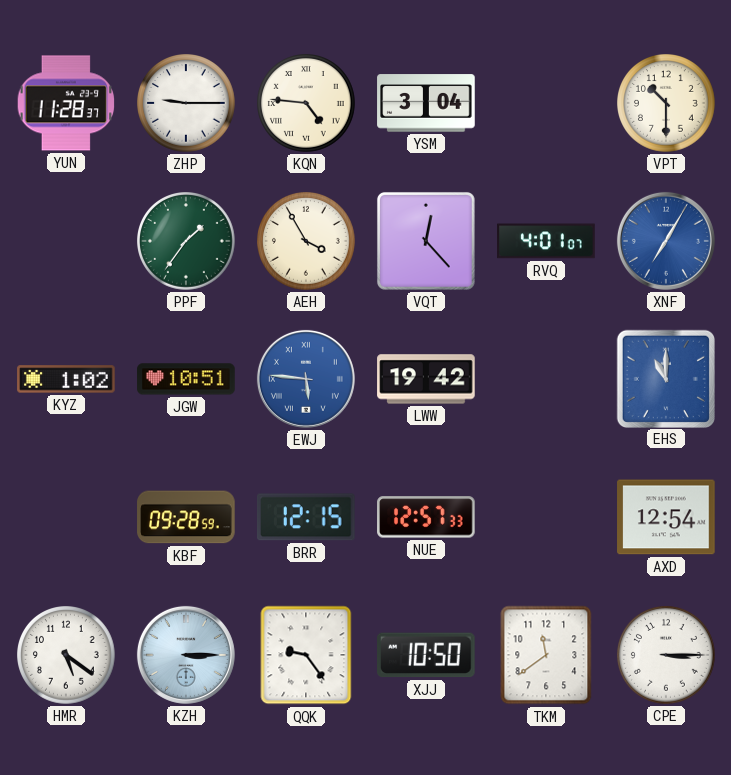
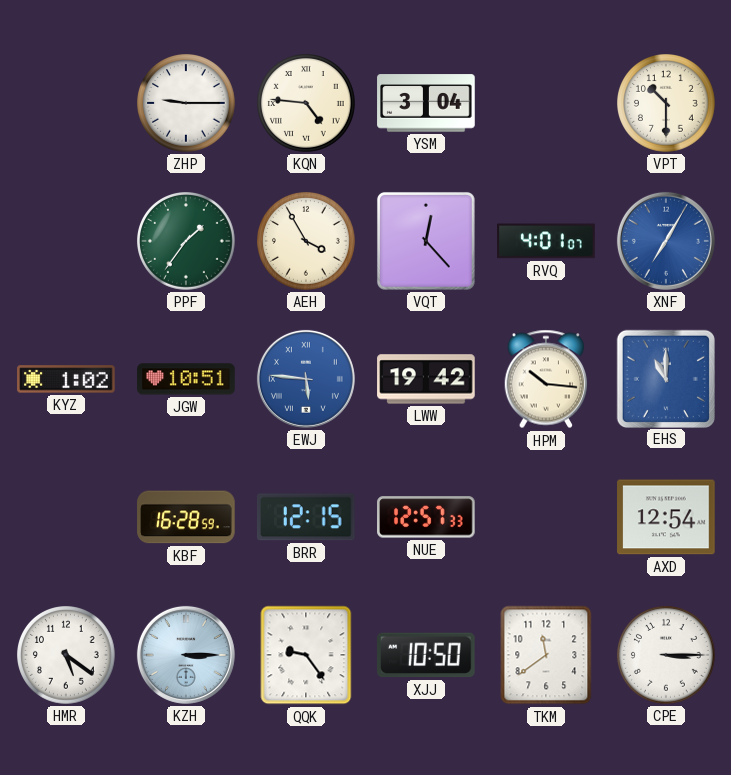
YUN: 11:28 -> none
HPM: none -> 10:16
KBF: 09:28 -> 16:28
